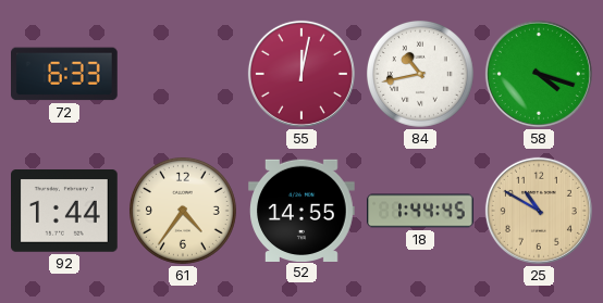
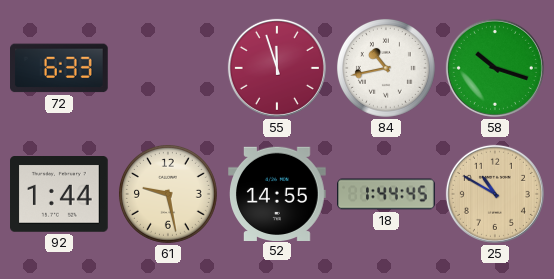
55: 12:02 -> 11:57
58: 4:18 -> 10:18
61: 4:36 -> 9:28
